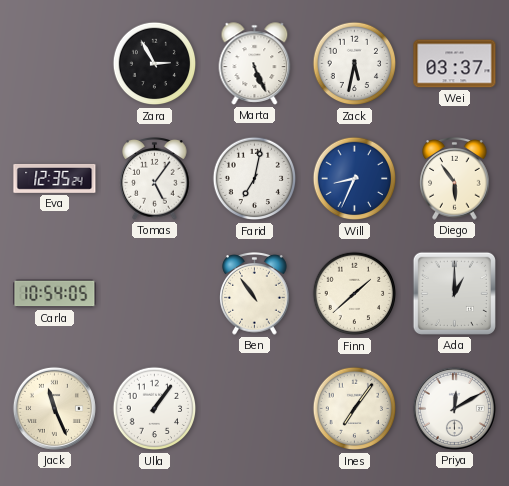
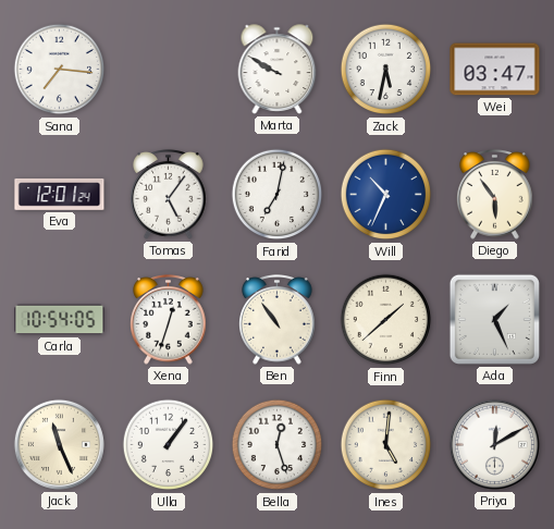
Sana: none -> 7:16
Zara: 2:55 -> none
Marta: 5:26 -> 9:50
Wei: 03:37 -> 03:47
Eva: 12:35 -> 12:01
Will: 8:34 -> 10:34
Xena: none -> 12:33
Ada: 1:00 -> 1:26
Bella: none -> 12:27
Ines: 7:06 -> 5:01
